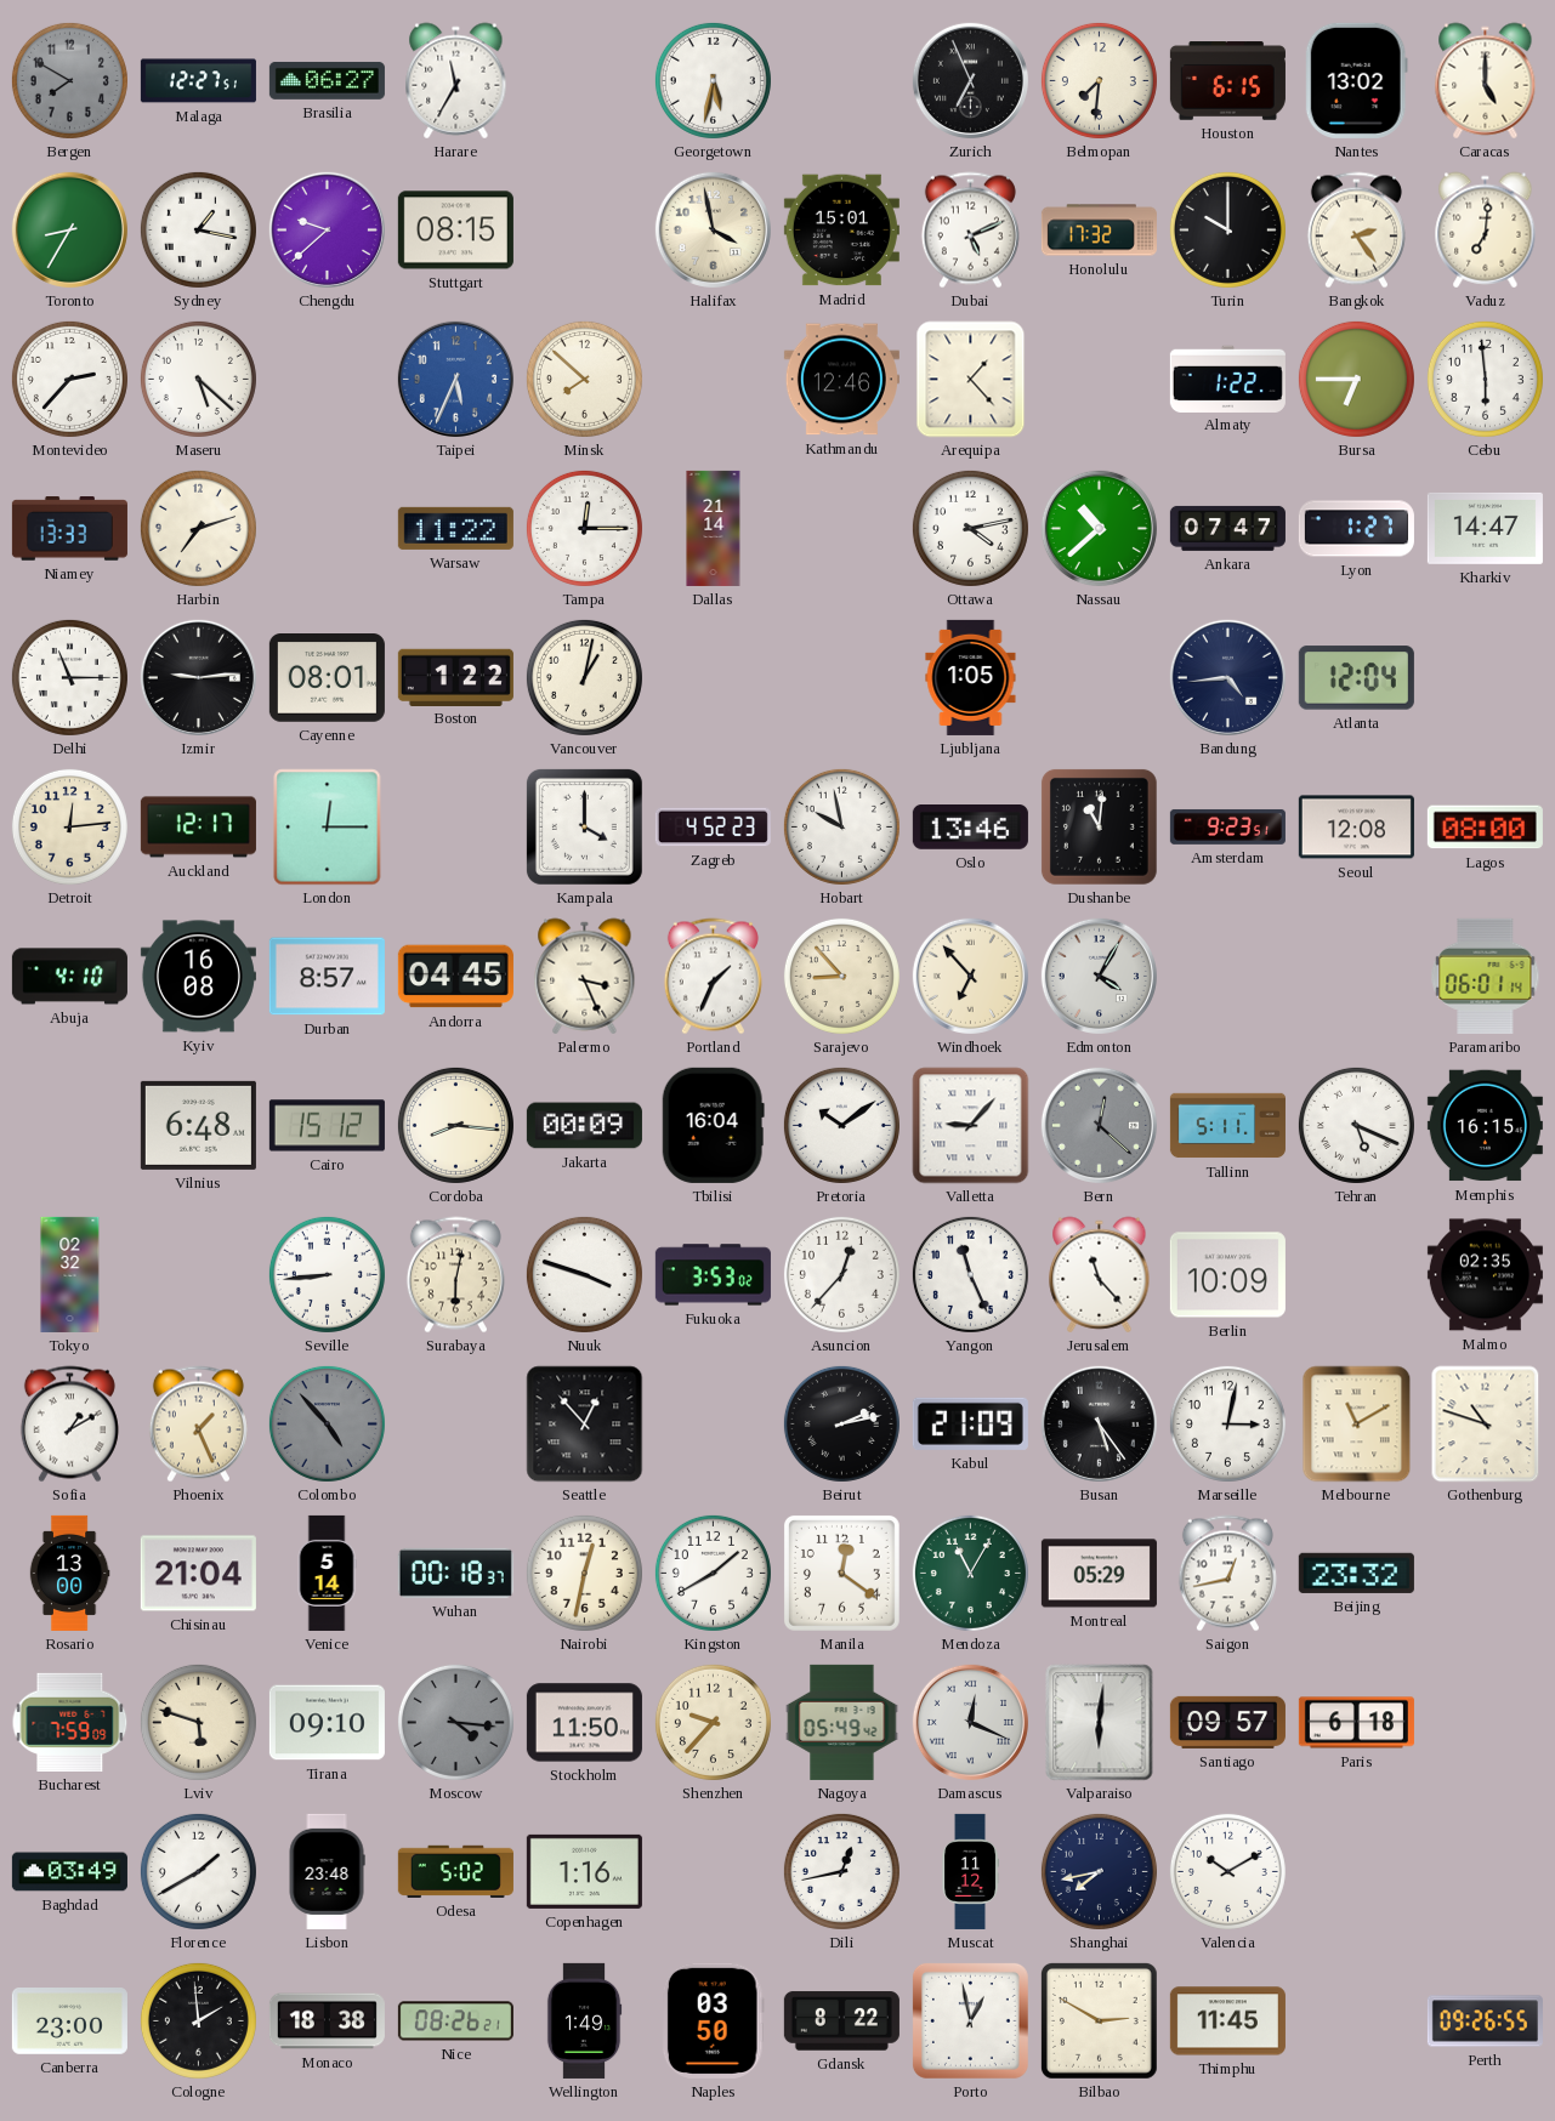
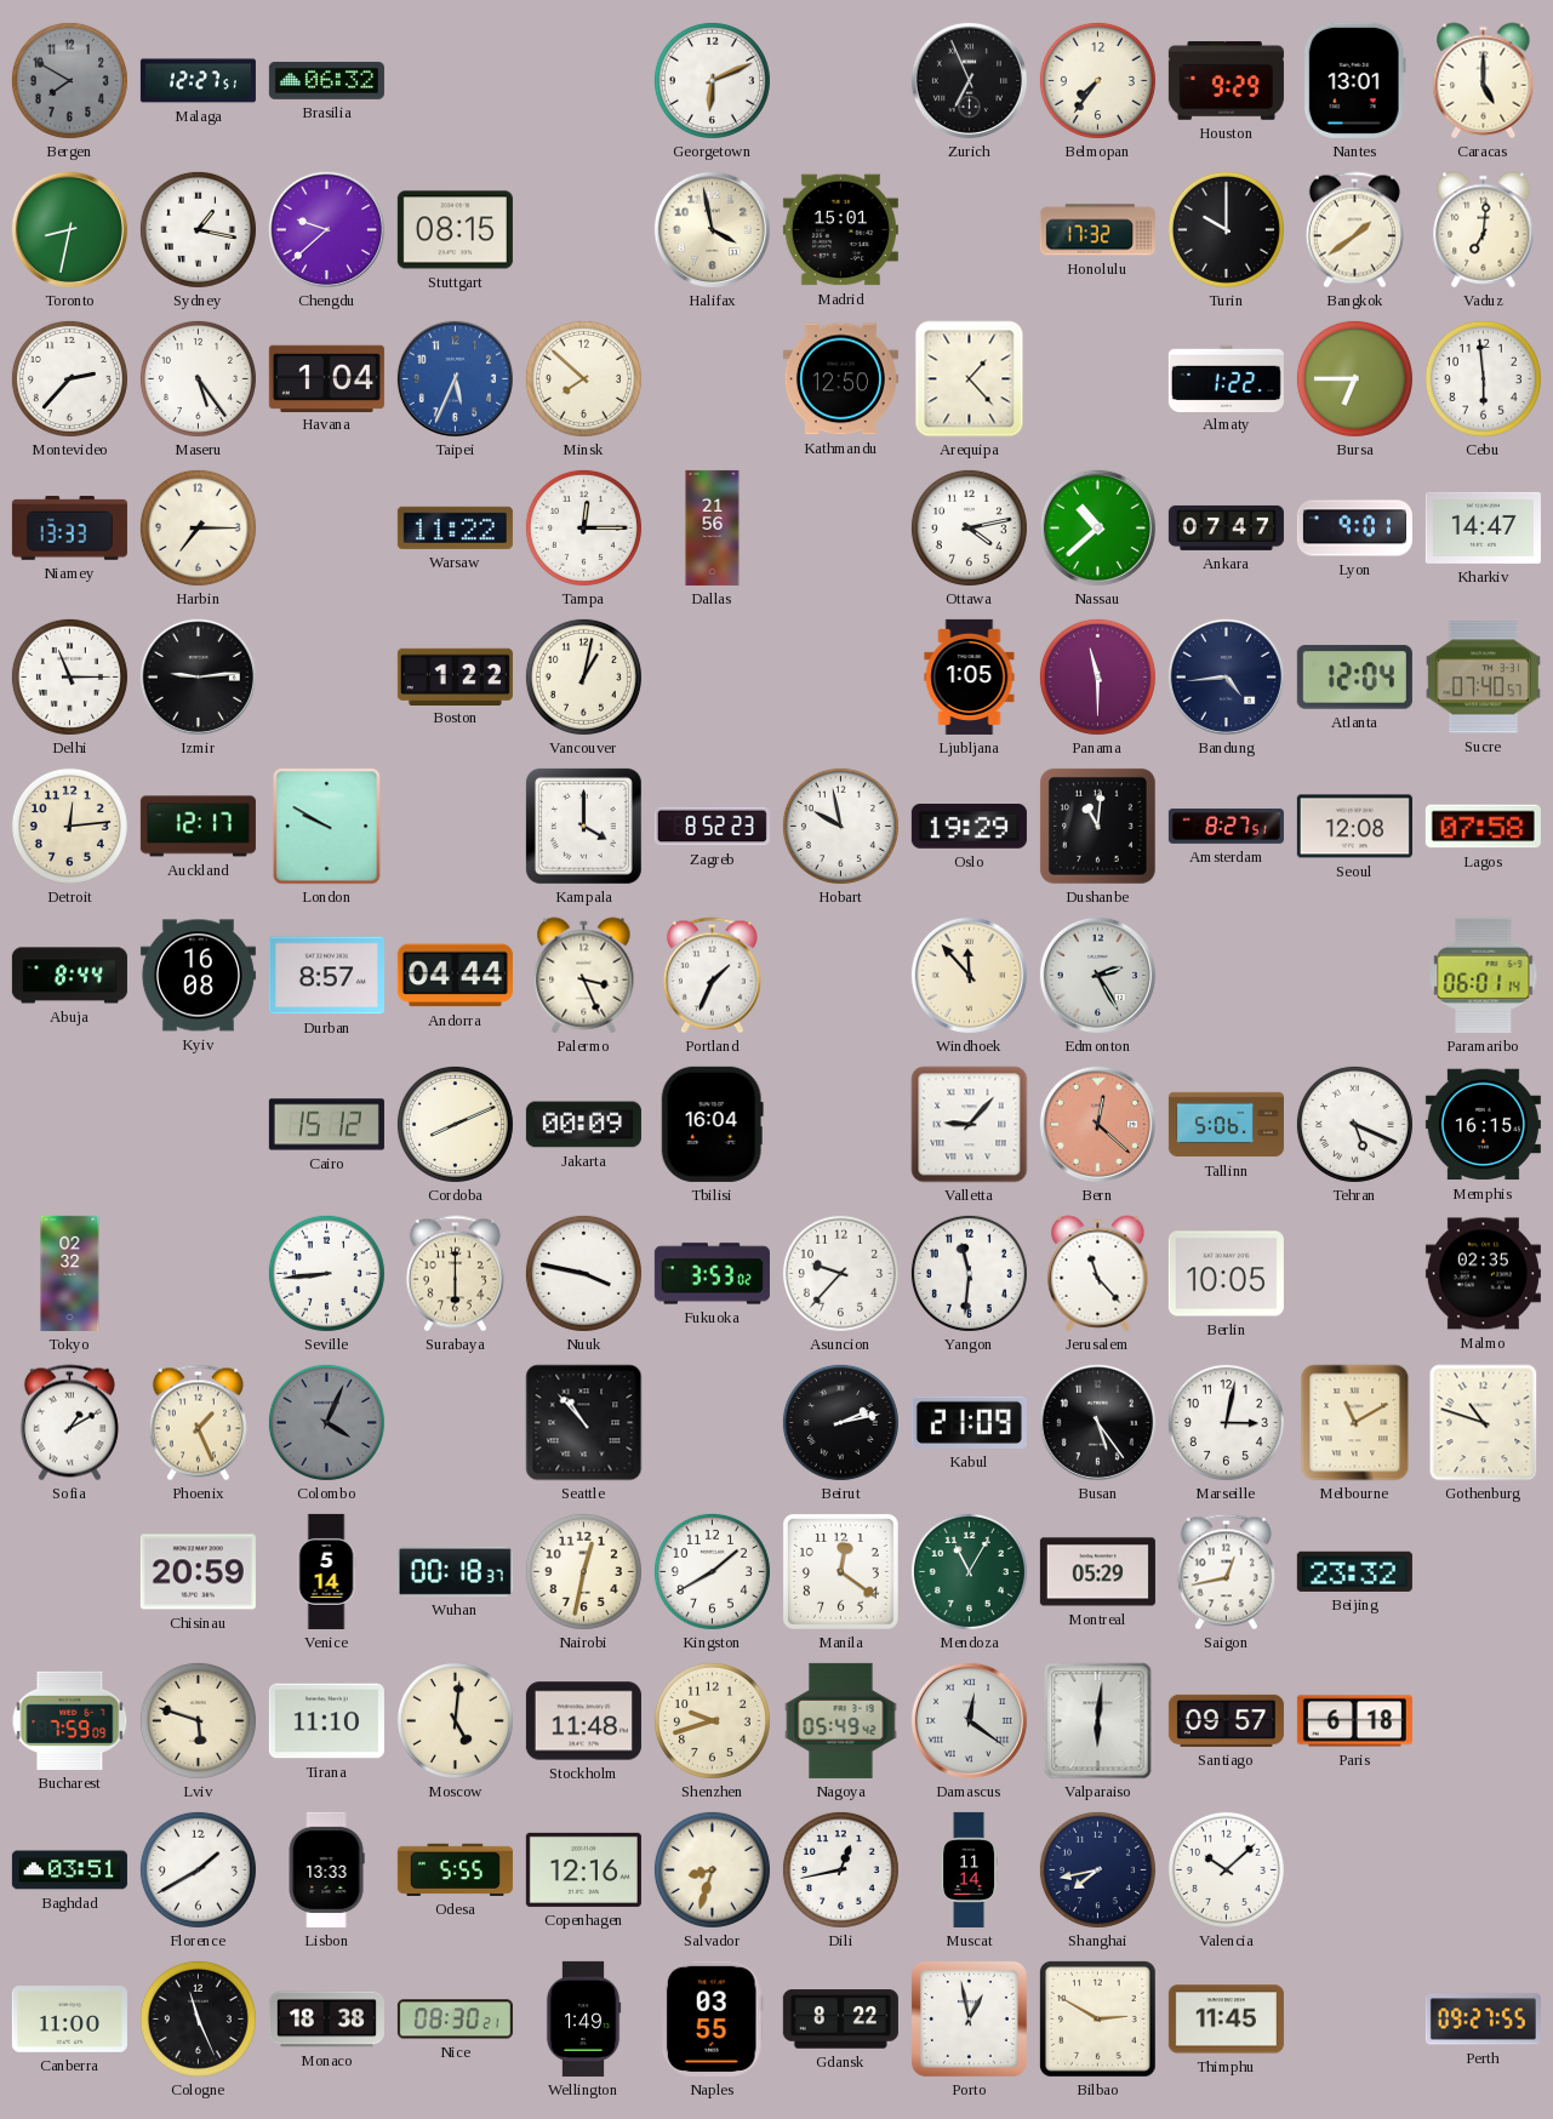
Brasilia: 06:27 -> 06:32
Harare: 11:35 -> none
Georgetown: 5:32 -> 6:11
Belmopan: 7:31 -> 7:36
Houston: 6:15 -> 9:29
Nantes: 13:02 -> 13:01
Toronto: 8:35 -> 8:32
Dubai: 5:11 -> none
Bangkok: 2:24 -> 1:39
Maseru: 5:22 -> 5:24
Havana: none -> 1:04
Kathmandu: 12:46 -> 12:50
Harbin: 7:12 -> 7:15
Dallas: 21:14 -> 21:56
Lyon: 1:27 -> 9:01
Cayenne: 08:01 -> none
Panama: none -> 11:30
Sucre: none -> 07:40
London: 12:15 -> 9:50
Zagreb: 4:52 -> 8:52
Oslo: 13:46 -> 19:29
Amsterdam: 9:23 -> 8:27
Lagos: 08:00 -> 07:58
Abuja: 4:10 -> 8:44
Andorra: 04:45 -> 04:44
Sarajevo: 8:53 -> none
Windhoek: 6:53 -> 11:53
Edmonton: 4:05 -> 2:25
Vilnius: 6:48 -> none
Cordoba: 8:16 -> 8:11
Pretoria: 10:09 -> none
Bern dial: grey -> salmon
Tallinn: 5:11 -> 5:06
Surabaya: 6:02 -> 6:00
Nuuk: 3:48 -> 3:47
Asuncion: 12:37 -> 9:37
Yangon: 11:26 -> 11:31
Berlin: 10:09 -> 10:05
Colombo: 4:53 -> 4:04
Seattle: 12:53 -> 10:53
Rosario: 13:00 -> none
Chisinau: 21:04 -> 20:59
Tirana: 09:10 -> 11:10
Moscow: 4:16 -> 5:01
Moscow dial: grey -> cream
Stockholm: 11:50 -> 11:48
Shenzhen: 9:37 -> 9:42
Damascus: 12:19 -> 12:21
Baghdad: 03:49 -> 03:51
Lisbon: 23:48 -> 13:33
Odesa: 5:02 -> 5:55
Copenhagen: 1:16 -> 12:16
Salvador: none -> 8:33
Muscat: 11:12 -> 11:14
Valencia: 10:10 -> 10:08
Canberra: 23:00 -> 11:00
Cologne: 1:59 -> 11:26
Nice: 08:26 -> 08:30
Naples: 03:50 -> 03:55
Perth: 09:26 -> 09:27
